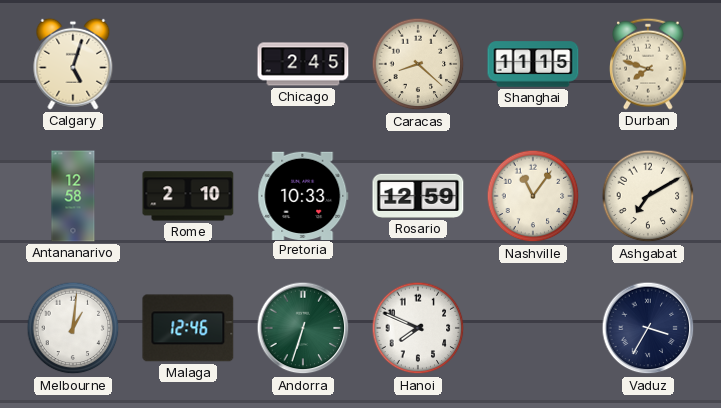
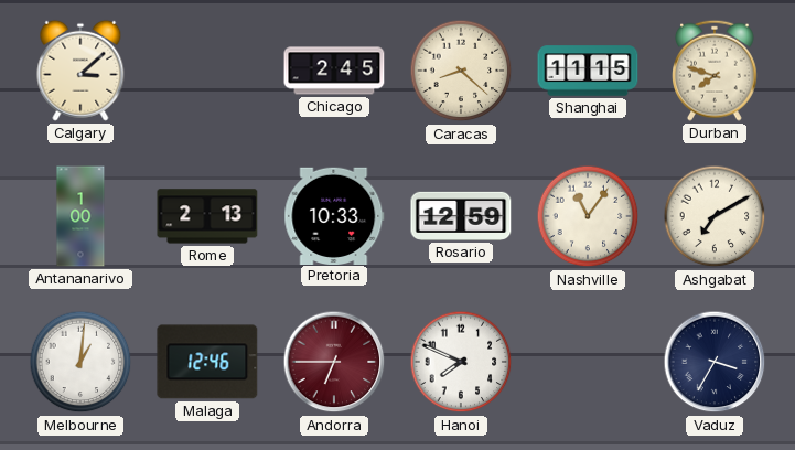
Calgary: 5:03 -> 3:08
Antananarivo: 12:58 -> 1:00
Rome: 2:10 -> 2:13
Andorra: 6:33 -> 6:45
Andorra dial: green -> burgundy
